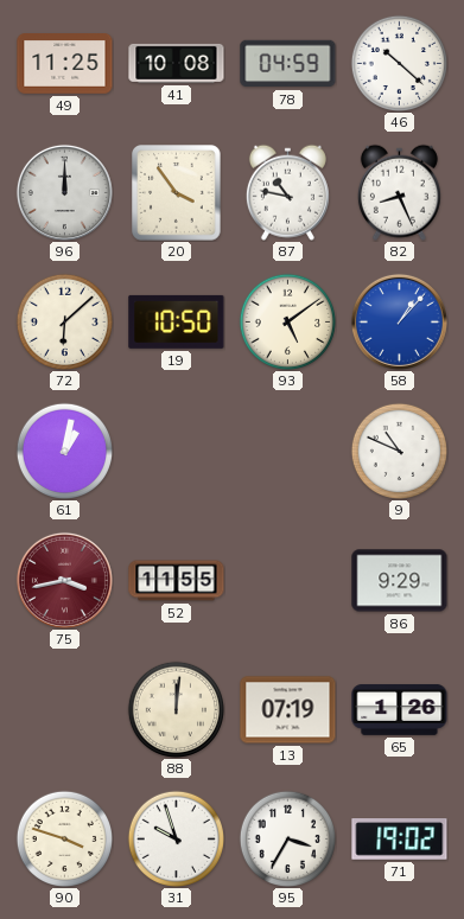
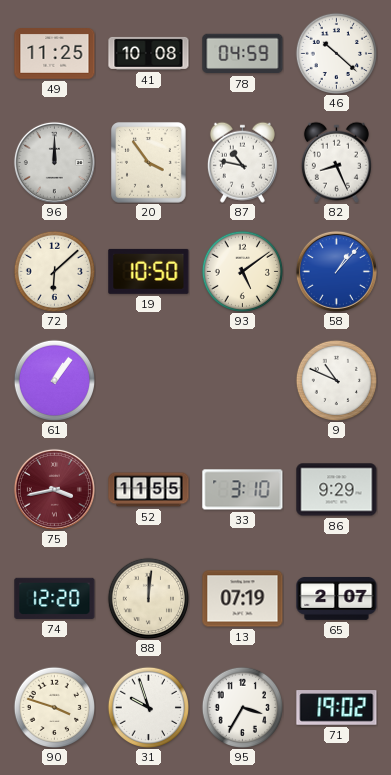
61: 1:02 -> 1:06
33: none -> 3:10
74: none -> 12:20
65: 1:26 -> 2:07
